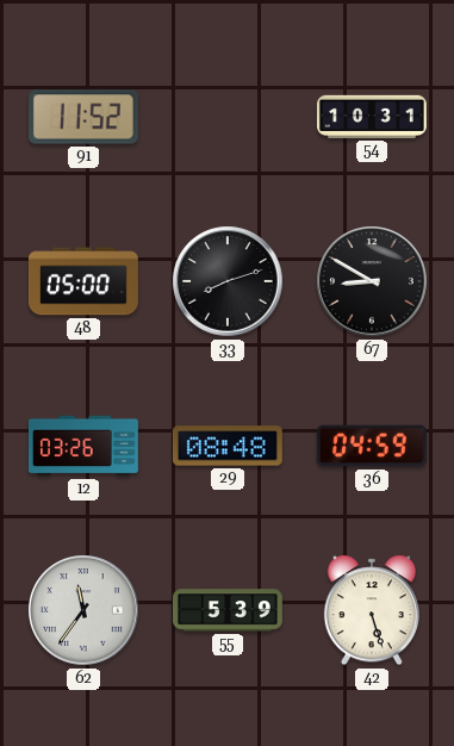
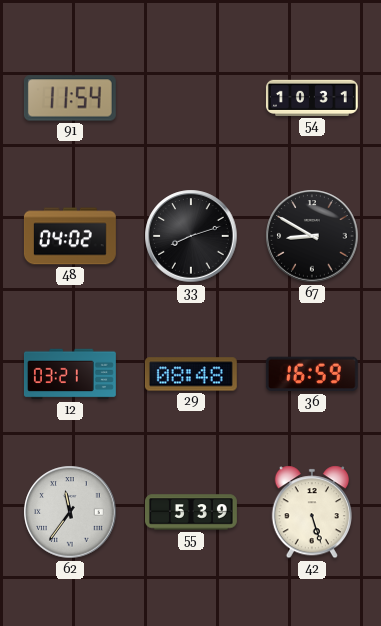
91: 11:52 -> 11:54
48: 05:00 -> 04:02
12: 03:26 -> 03:21
36: 04:59 -> 16:59
